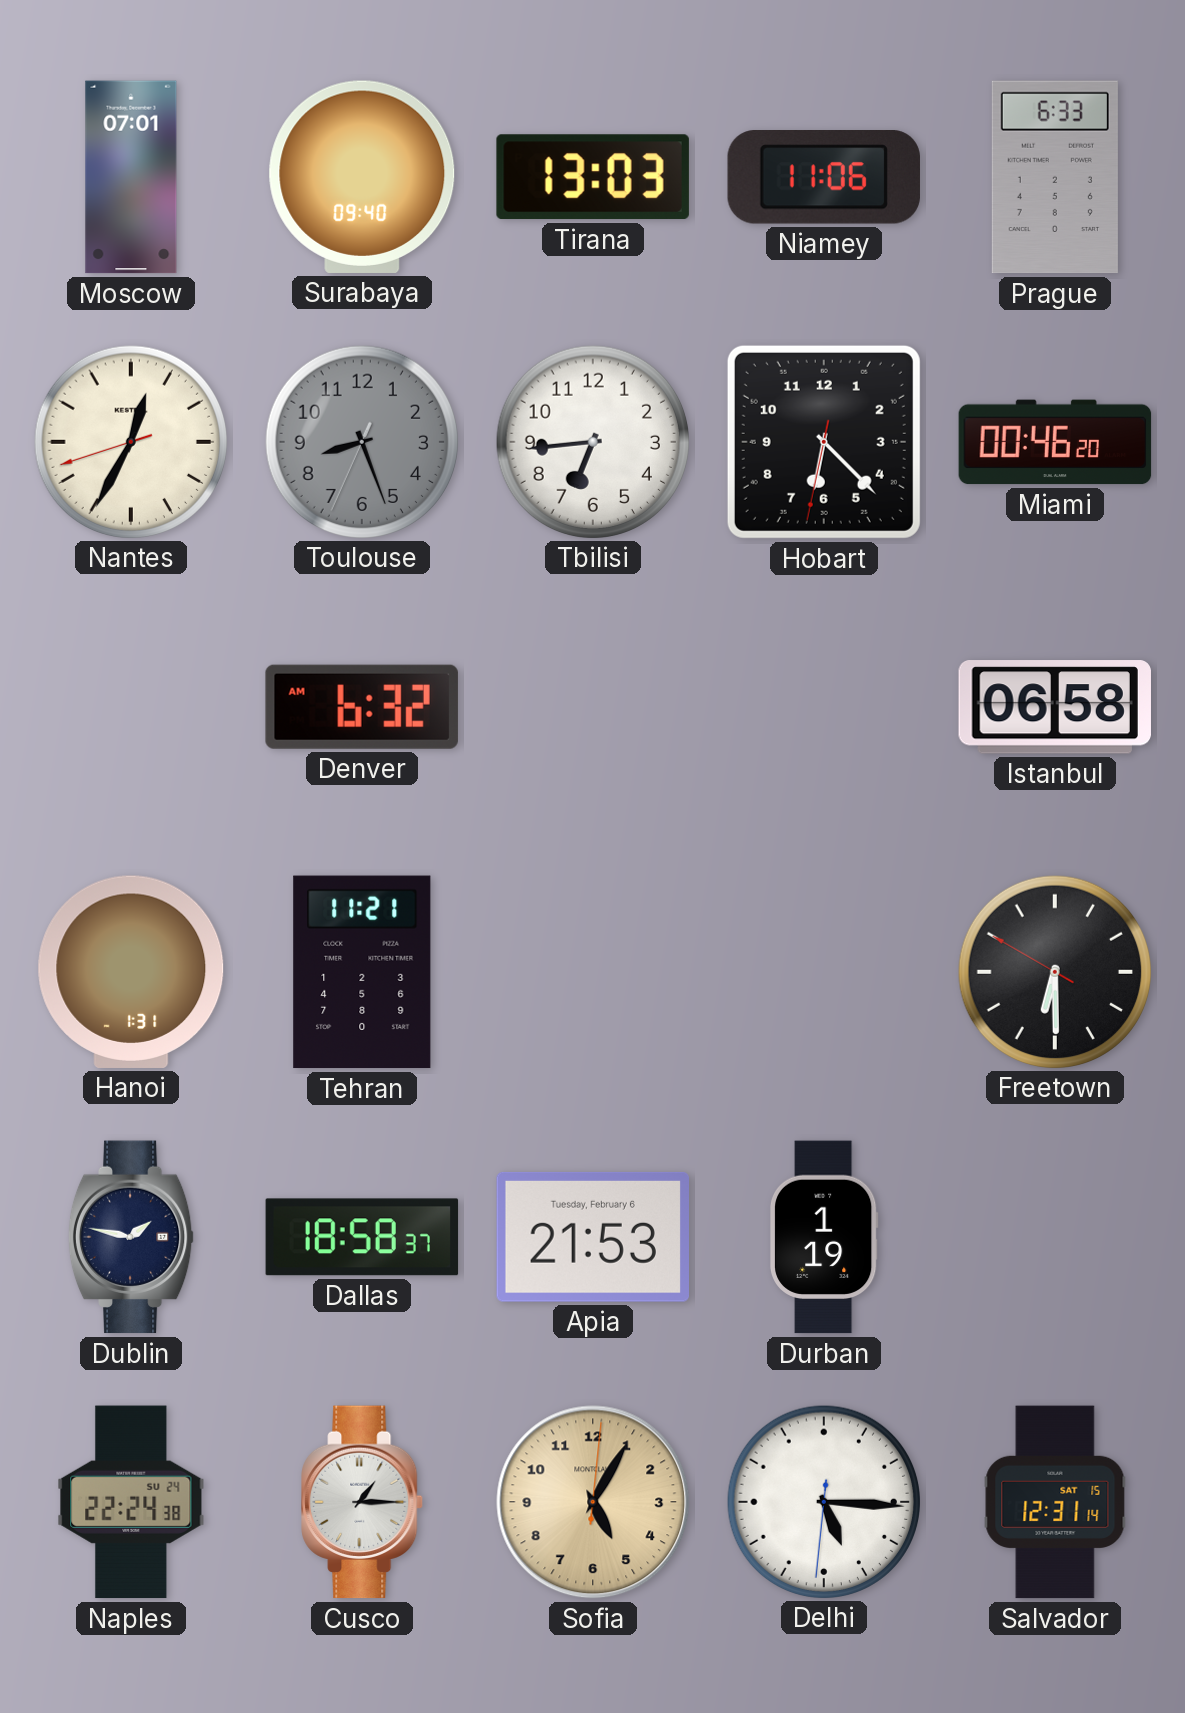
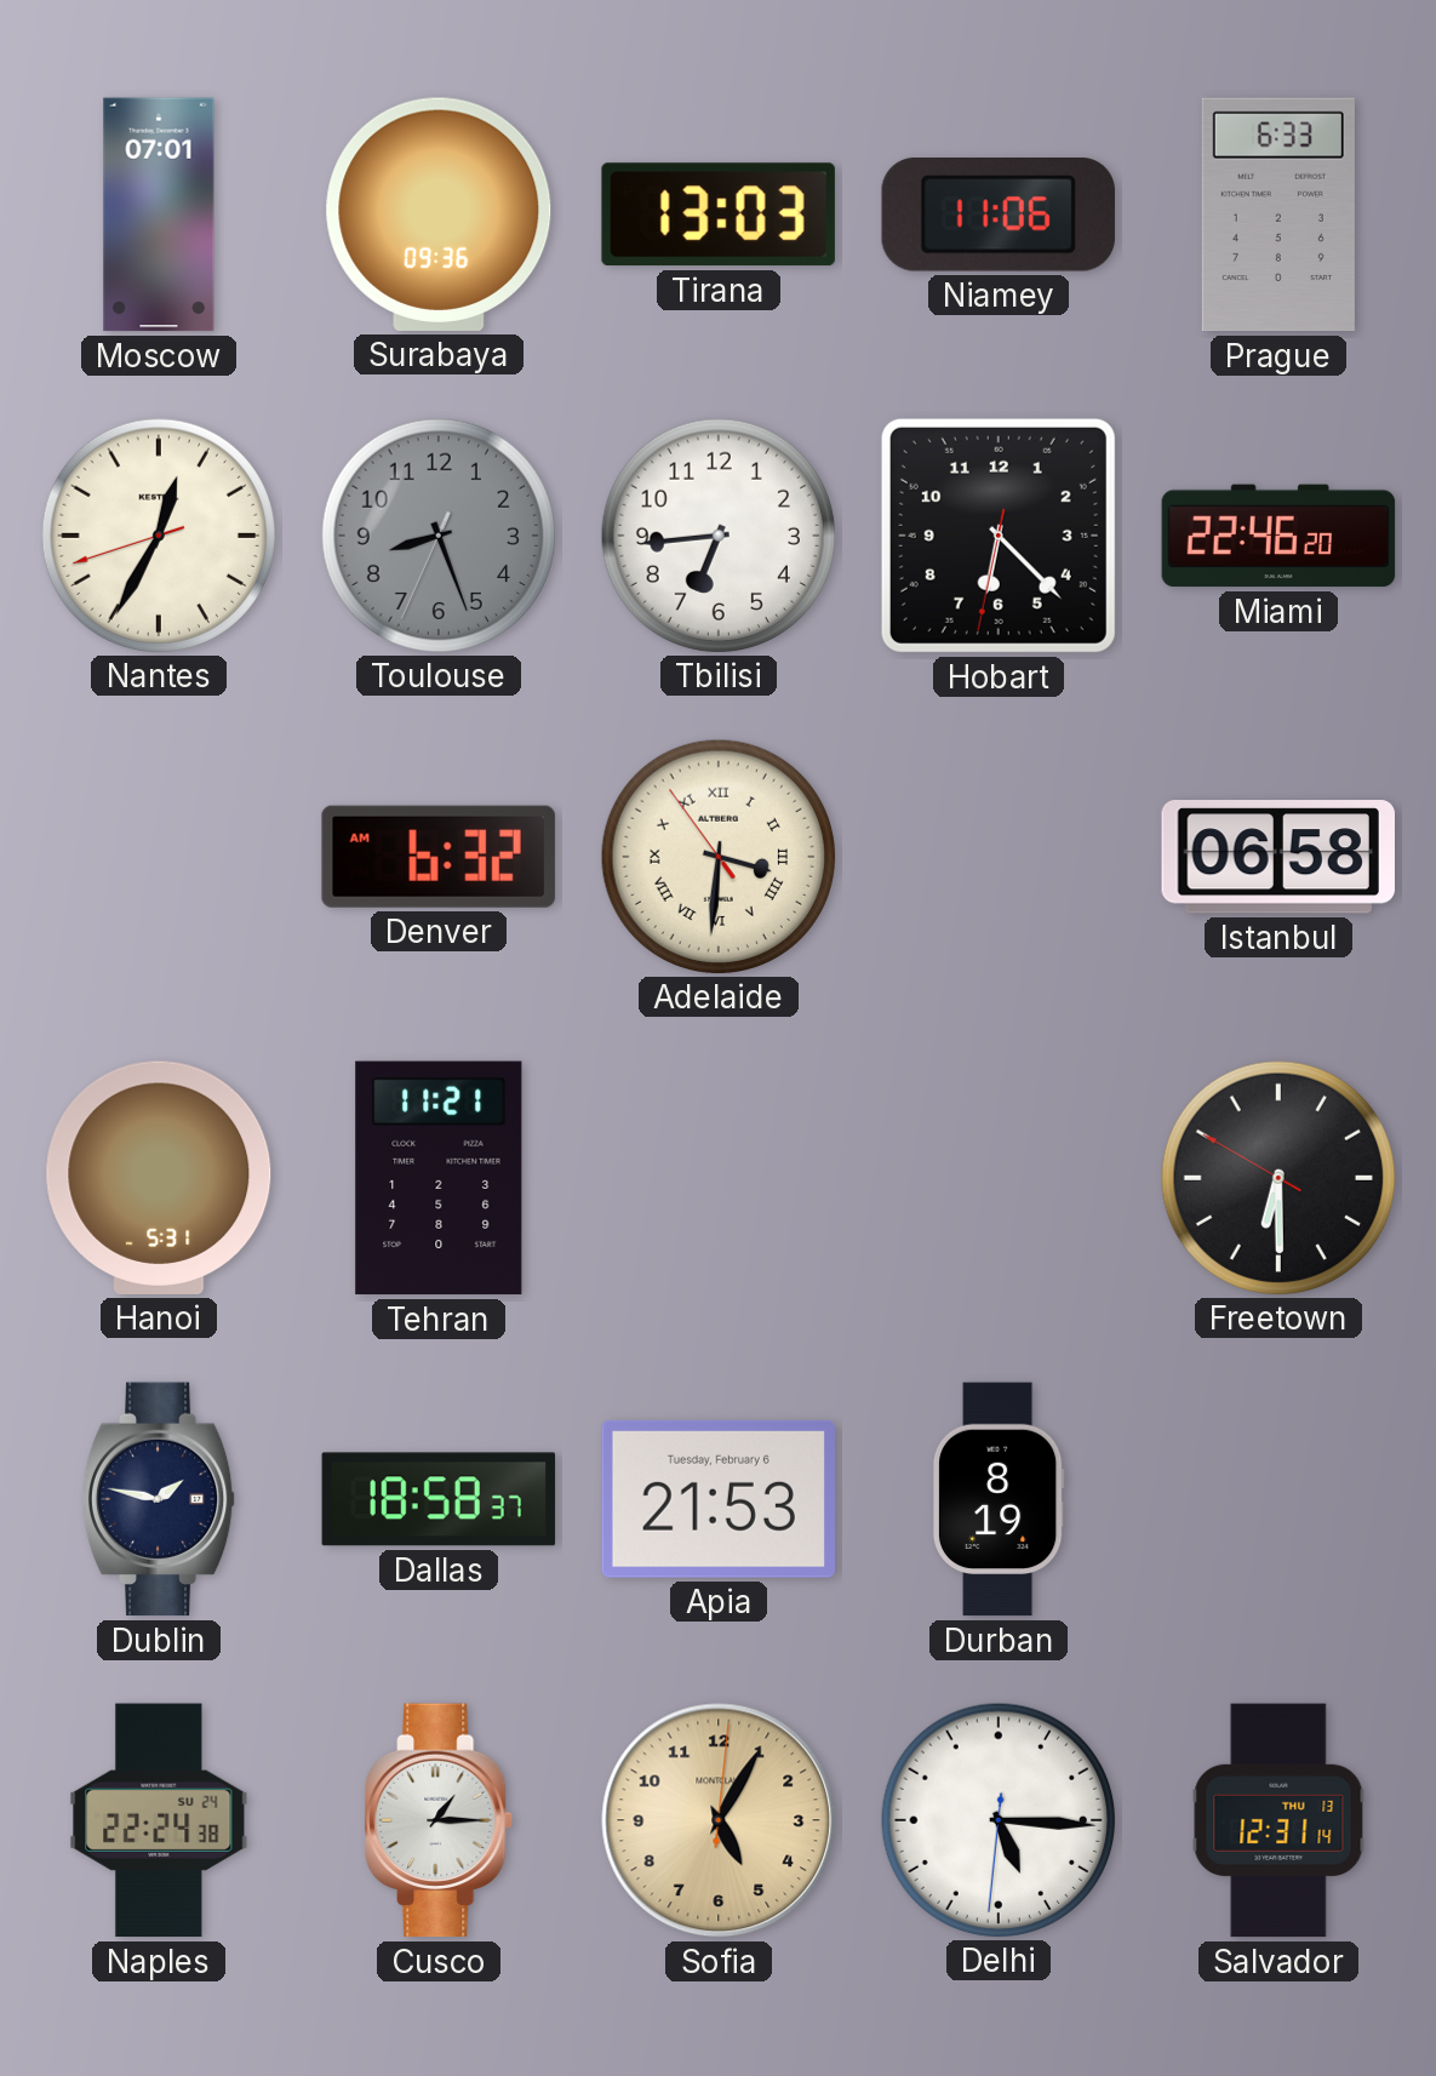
Surabaya: 09:40 -> 09:36
Miami: 00:46 -> 22:46
Adelaide: none -> 3:30
Hanoi: 1:31 -> 5:31
Durban: 1:19 -> 8:19
Salvador date: SAT 15 -> THU 13
